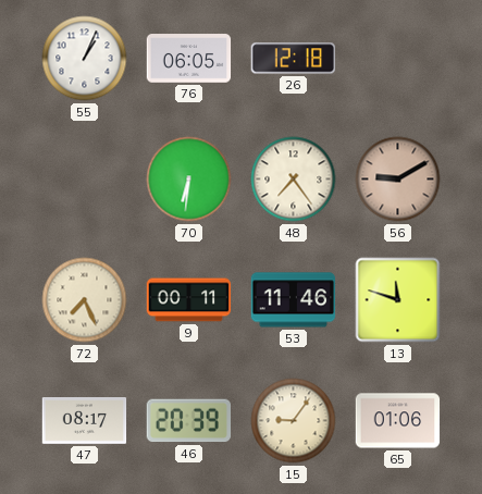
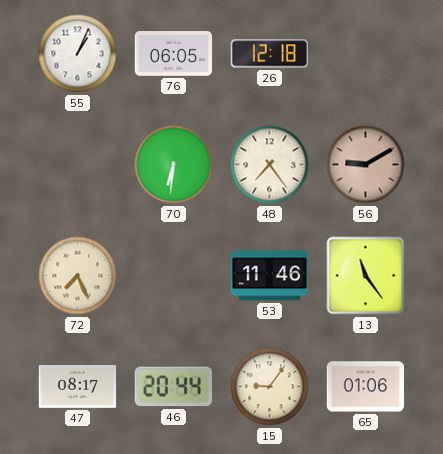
9: 00:11 -> none
13: 11:48 -> 11:24
46: 20:39 -> 20:44
